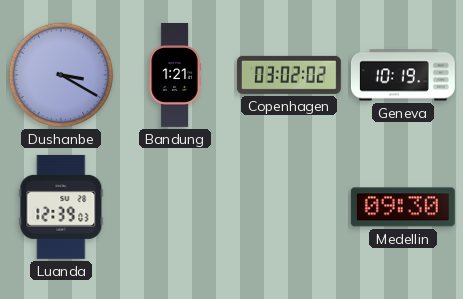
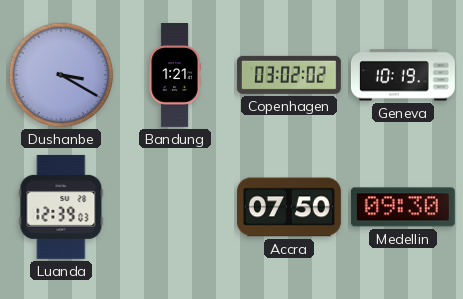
Accra: none -> 07:50
